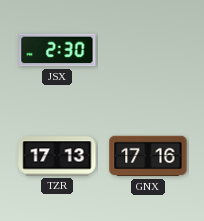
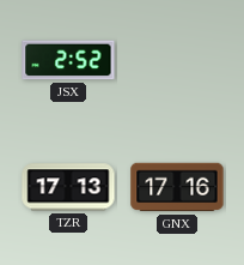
JSX: 2:30 -> 2:52
